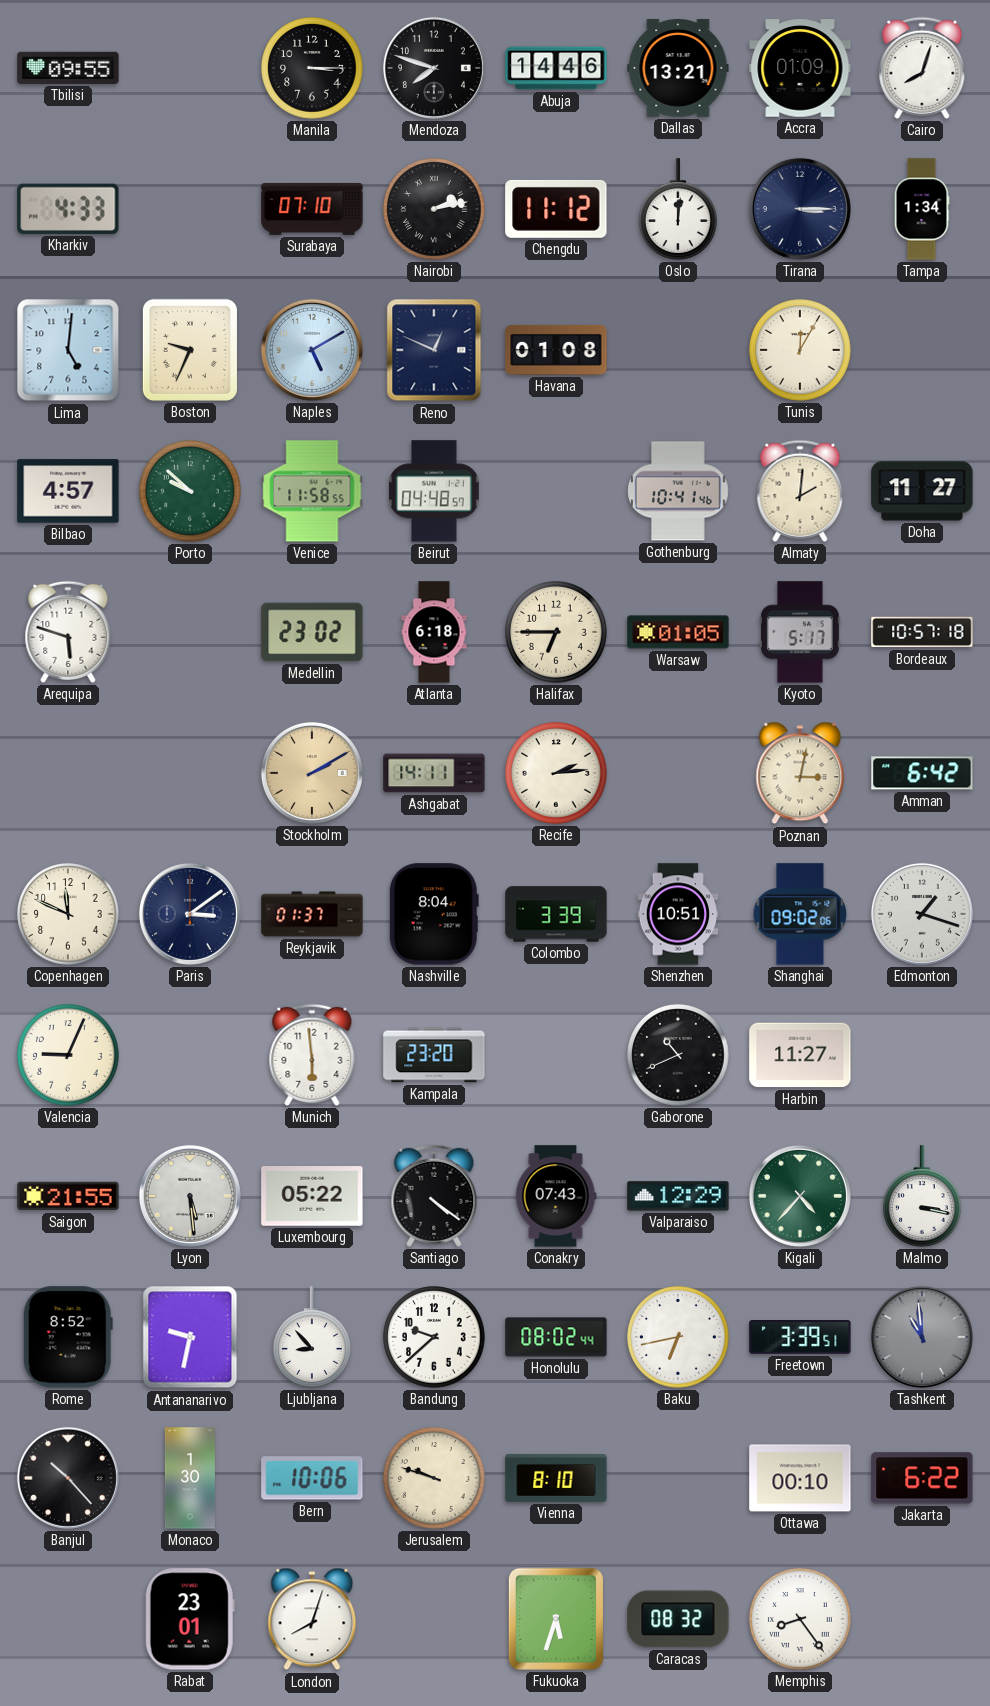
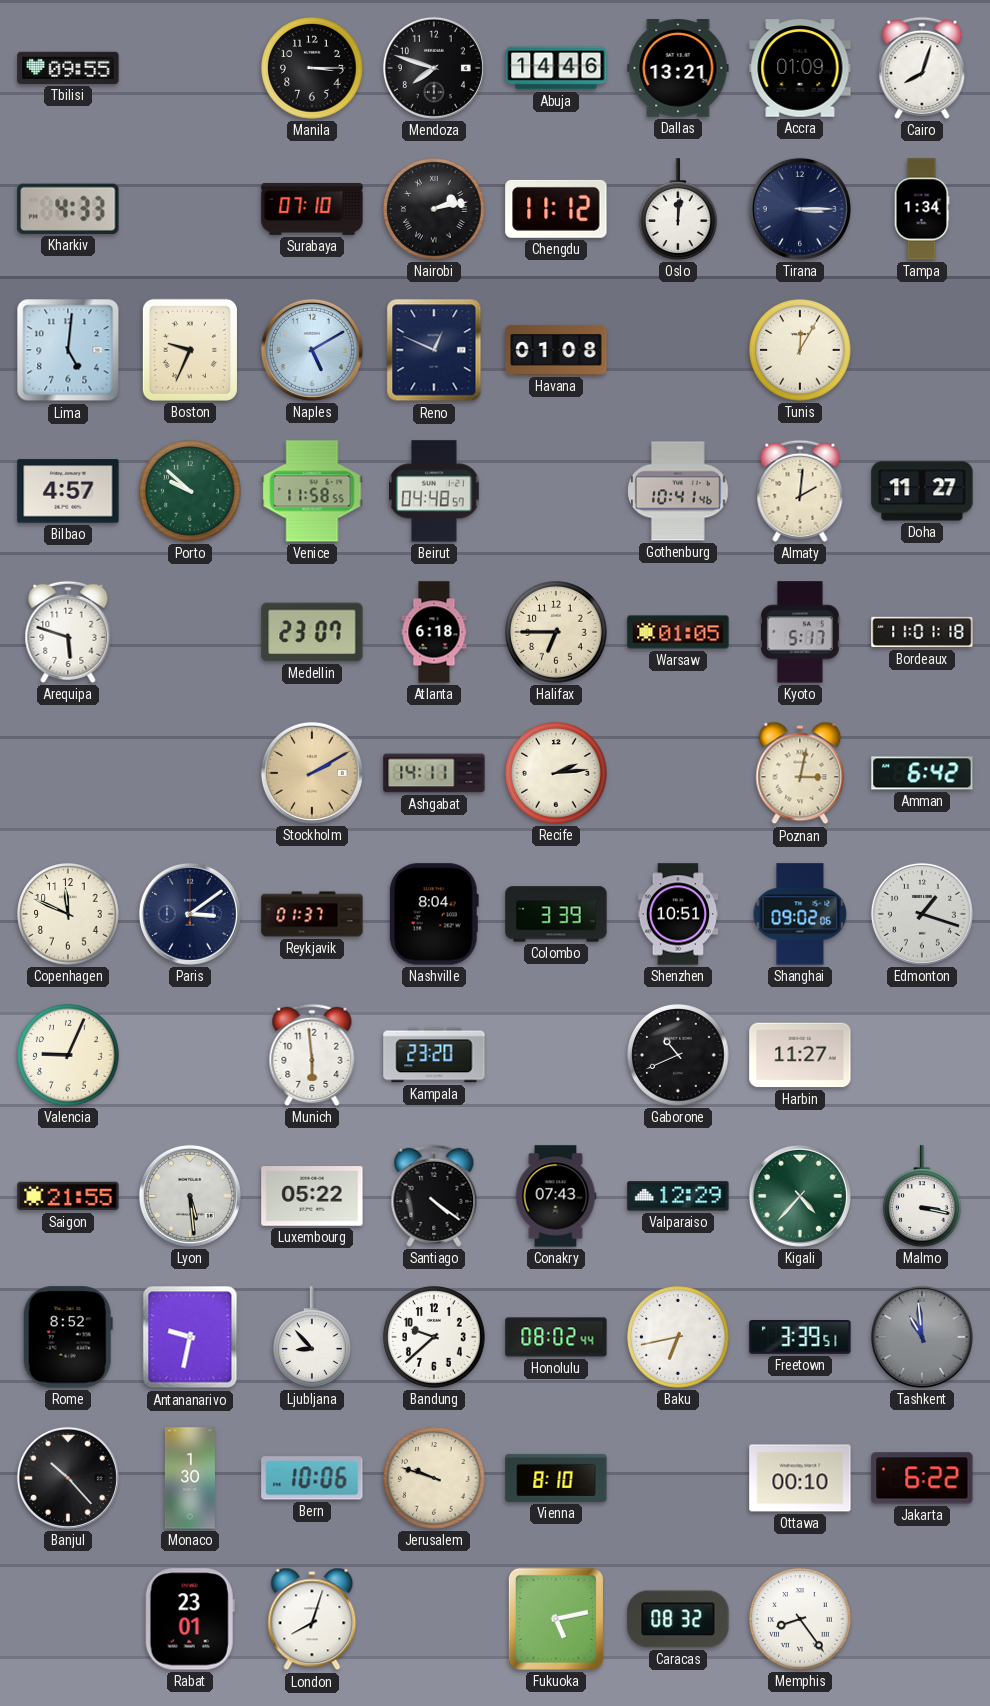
Medellin: 23:02 -> 23:07
Bordeaux: 10:57 -> 11:01
Fukuoka: 5:33 -> 5:13
